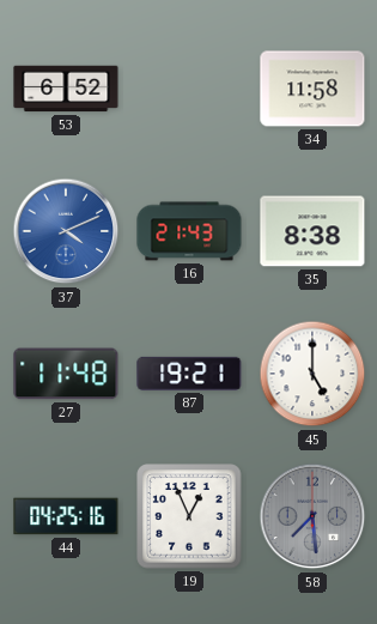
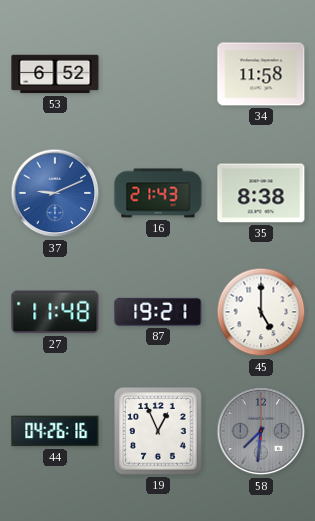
37: 4:11 -> 9:11
44: 04:25 -> 04:26
58: 7:29 -> 7:31
